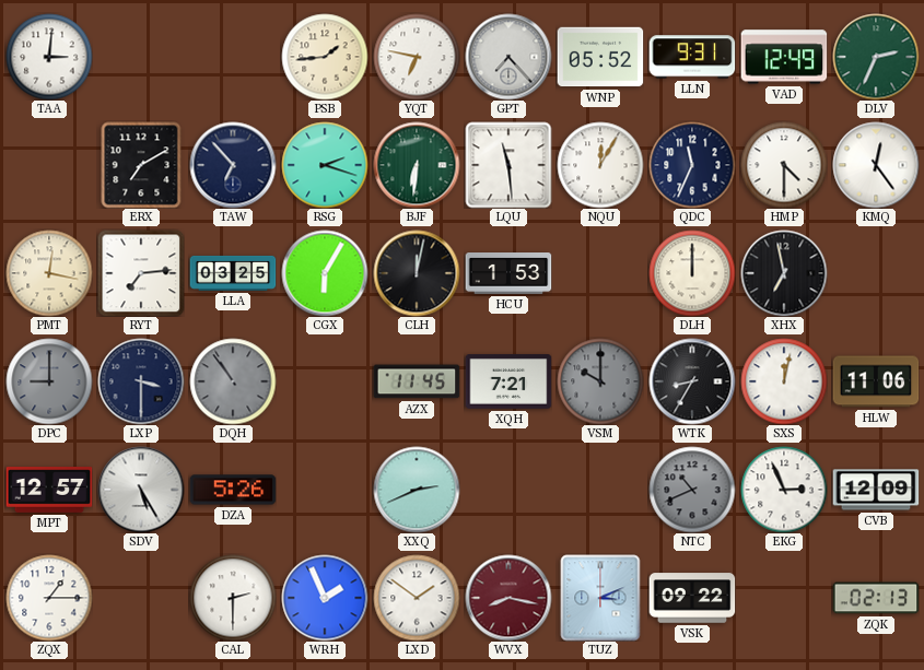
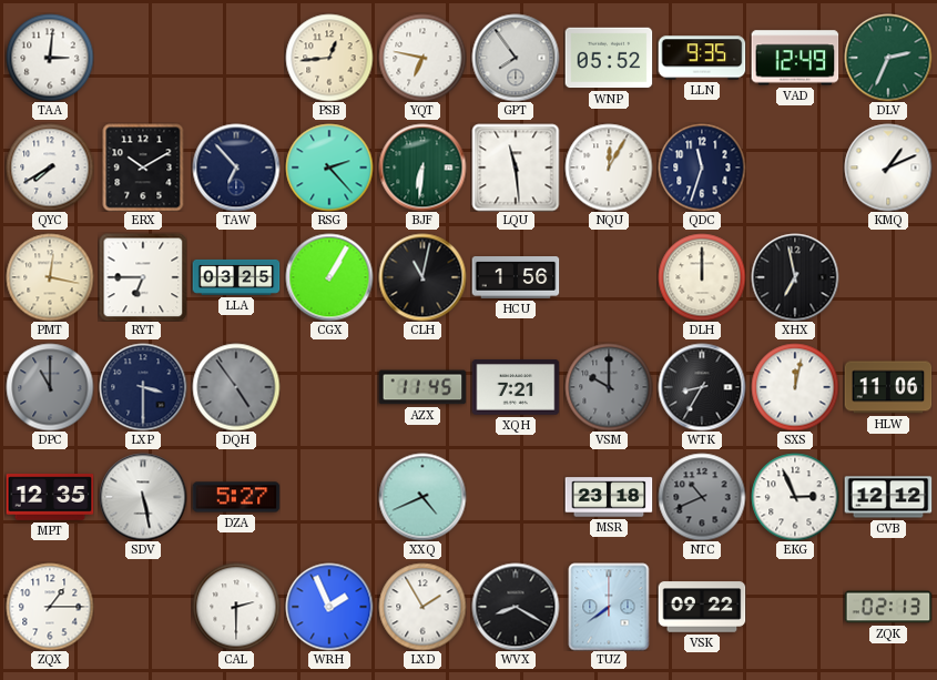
PSB: 1:44 -> 12:44
GPT: 7:23 -> 7:54
LLN: 9:31 -> 9:35
QYC: none -> 7:40
ERX: 7:10 -> 10:10
RSG: 2:18 -> 2:23
QDC: 11:34 -> 11:33
HMP: 4:30 -> none
KMQ: 12:24 -> 1:11
RYT: 7:14 -> 6:45
CGX: 6:05 -> 1:05
CLH: 12:02 -> 11:02
HCU: 1:53 -> 1:56
DPC: 9:00 -> 11:00
DQH: 10:54 -> 4:54
MPT: 12:57 -> 12:35
SDV: 5:25 -> 5:28
DZA: 5:26 -> 5:27
XXQ: 2:41 -> 4:41
MSR: none -> 23:18
CVB: 12:09 -> 12:12
LXD: 1:51 -> 1:55
WVX: 8:17 -> 8:20
WVX dial: burgundy -> black
TUZ: 3:11 -> 7:39
